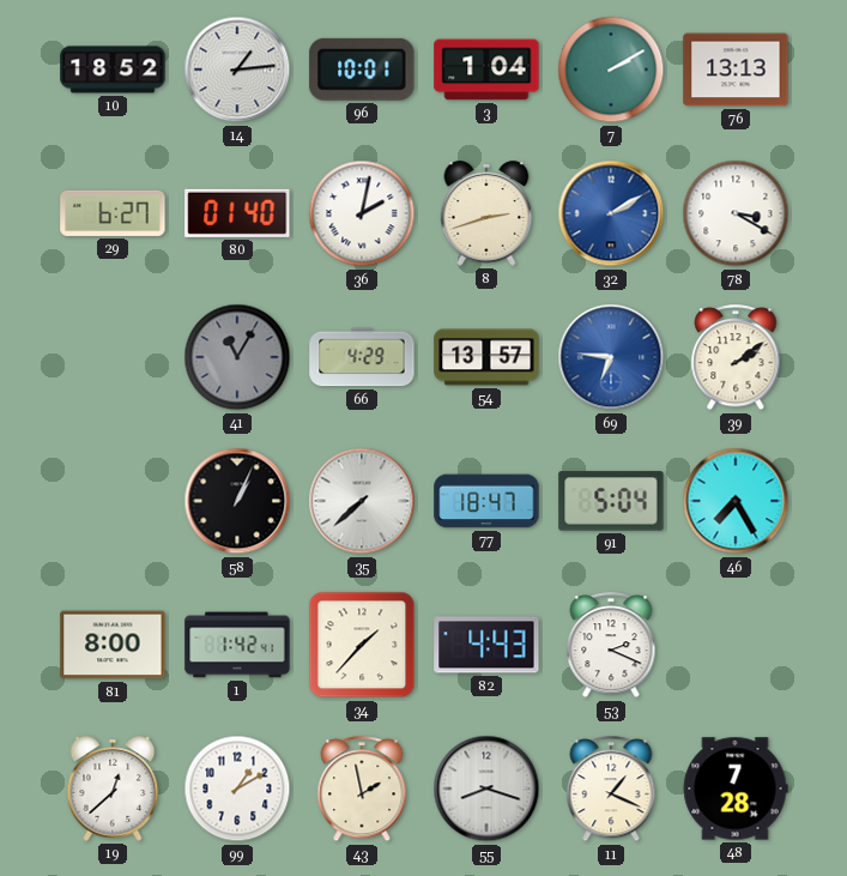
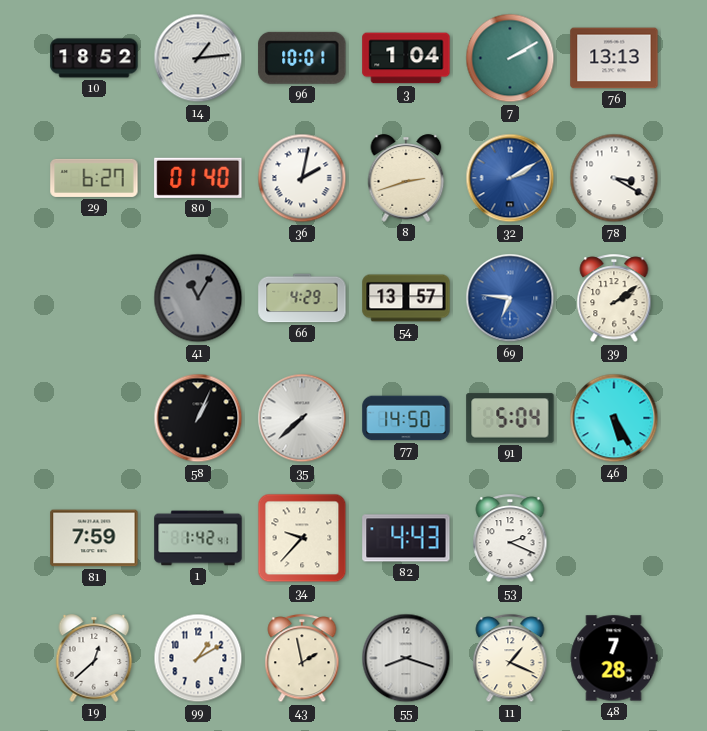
77: 18:47 -> 14:50
46: 7:25 -> 5:25
81: 8:00 -> 7:59
34: 1:37 -> 9:37
